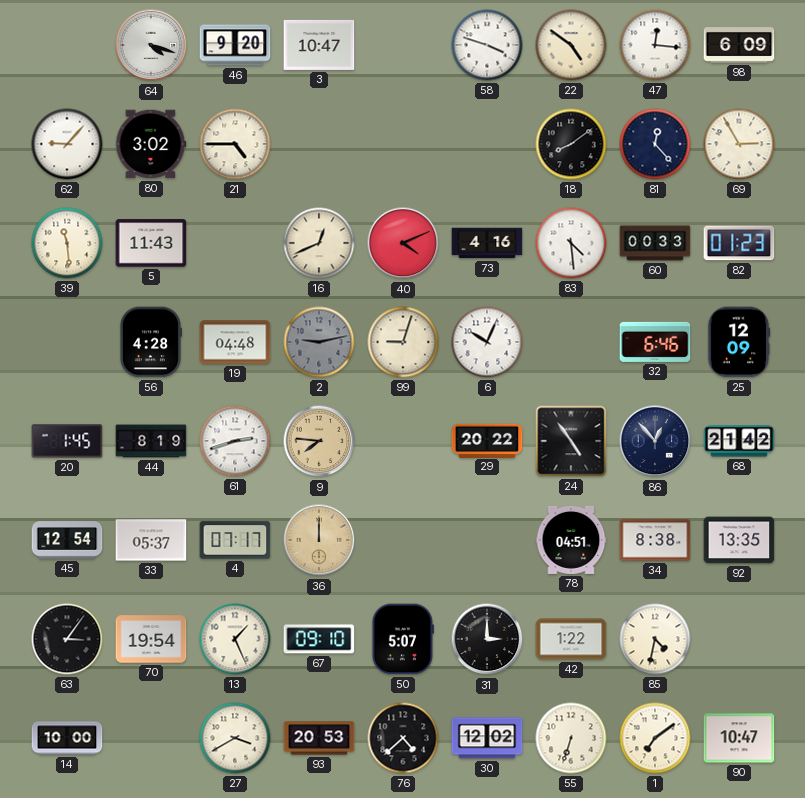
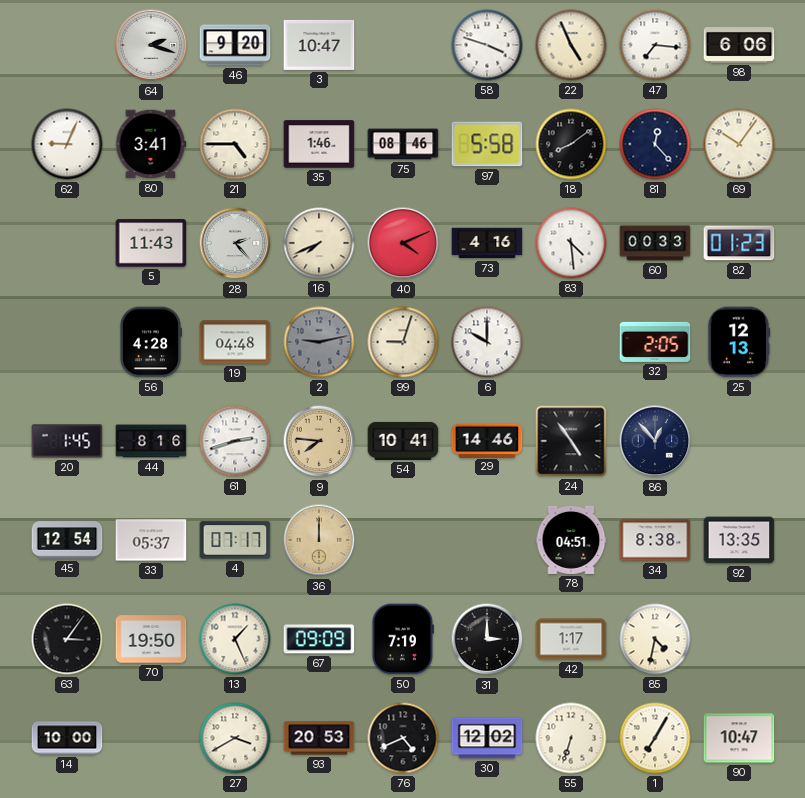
64: 4:18 -> 2:18
22: 4:51 -> 4:56
47: 12:16 -> 7:16
98: 6:09 -> 6:06
62: 9:07 -> 9:04
80: 3:02 -> 3:41
35: none -> 1:46
75: none -> 08:46
97: none -> 5:58
69: 2:55 -> 10:06
39: 11:29 -> none
28: none -> 2:23
16: 12:41 -> 7:41
6: 10:04 -> 10:00
32: 6:46 -> 2:05
25: 12:09 -> 12:13
44: 8:19 -> 8:16
54: none -> 10:41
29: 20:22 -> 14:46
68: 21:42 -> none
70: 19:54 -> 19:50
67: 09:10 -> 09:09
50: 5:07 -> 7:19
42: 1:22 -> 1:17
76: 4:38 -> 4:41
1: 7:09 -> 7:05
